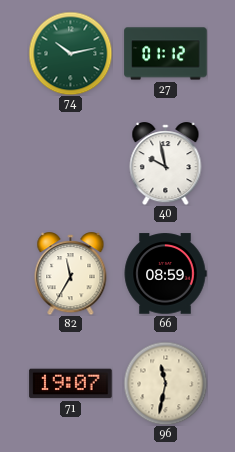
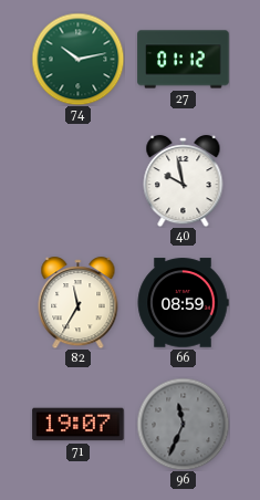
96: 11:32 -> 11:34
96 dial: cream -> grey
